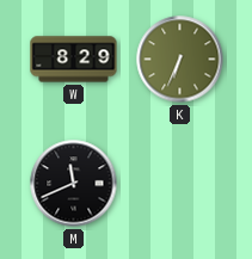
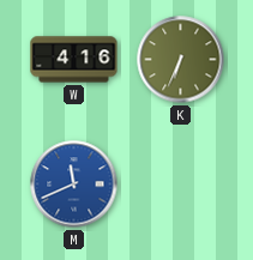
W: 8:29 -> 4:16
M dial: black -> blue
